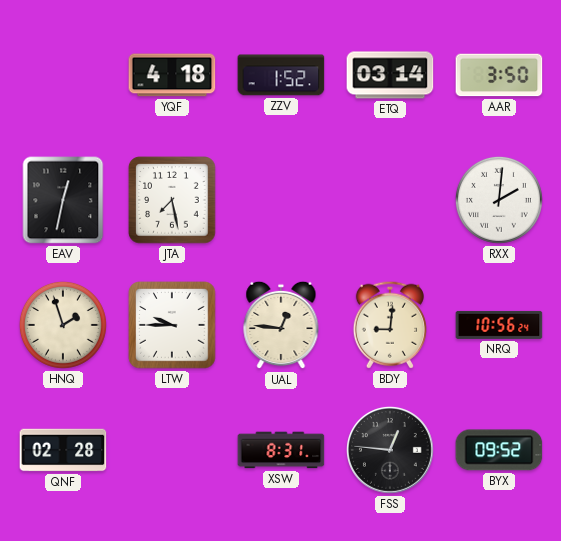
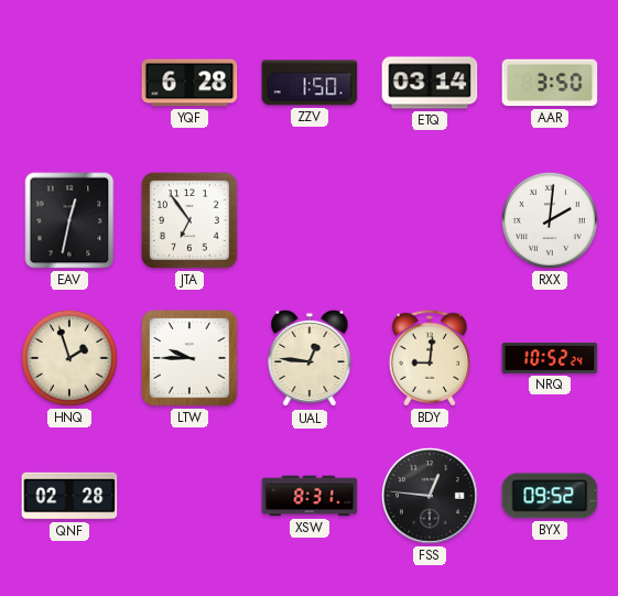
YQF: 4:18 -> 6:28
ZZV: 1:52 -> 1:50
JTA: 7:28 -> 6:54
NRQ: 10:56 -> 10:52
